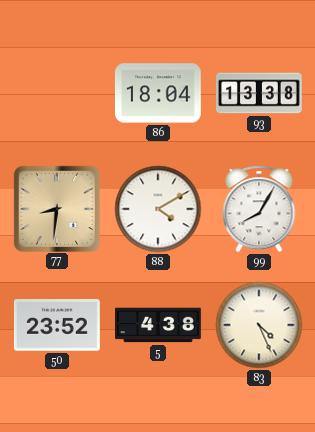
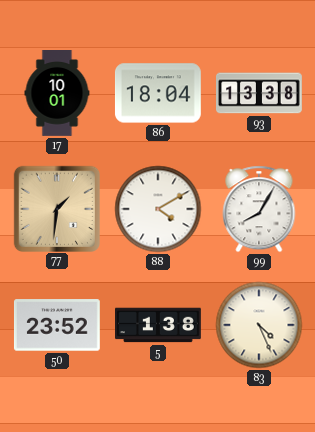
17: none -> 10:01
77: 8:31 -> 1:31
5: 4:38 -> 1:38
